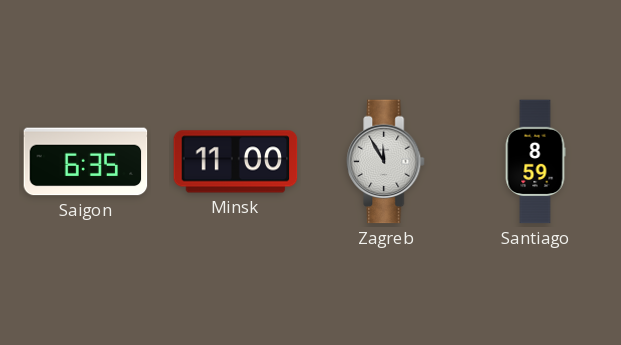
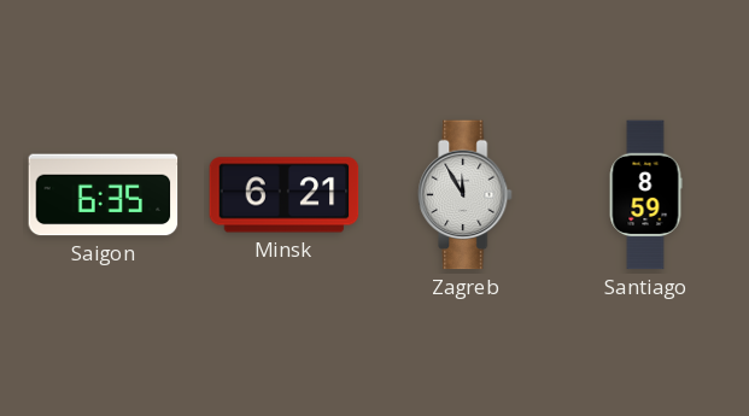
Minsk: 11:00 -> 6:21
